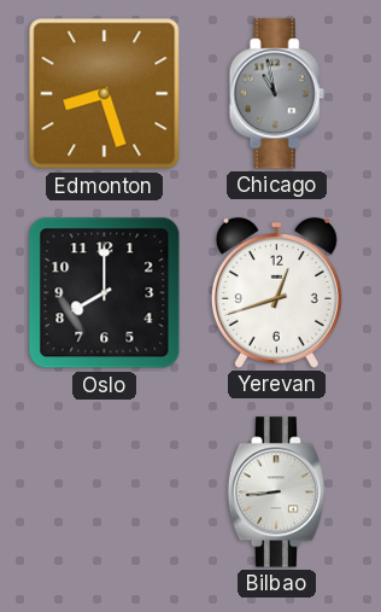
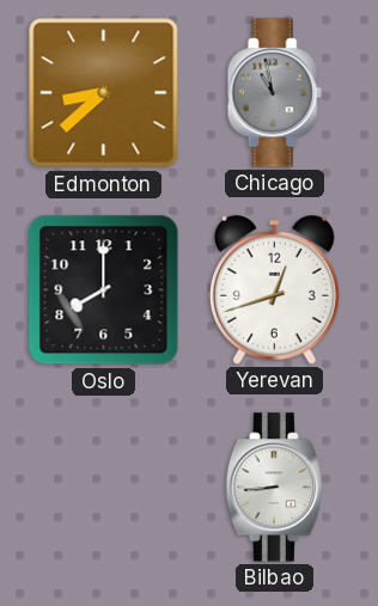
Edmonton: 8:27 -> 8:38
